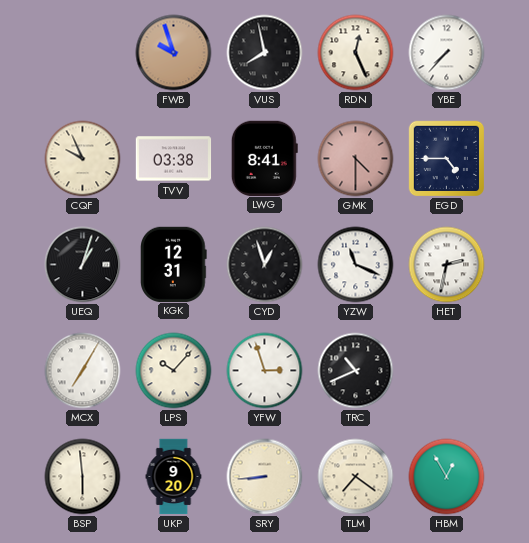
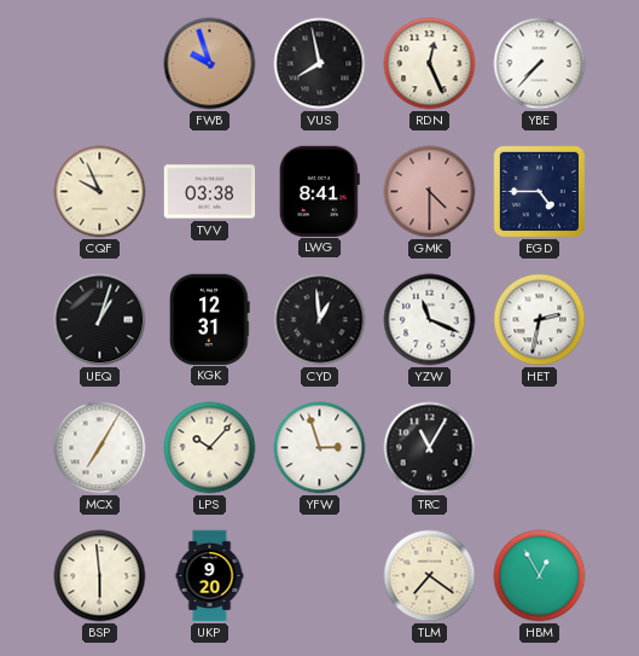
CYD: 12:57 -> 12:59
TRC: 10:41 -> 11:05
SRY: 8:44 -> none
